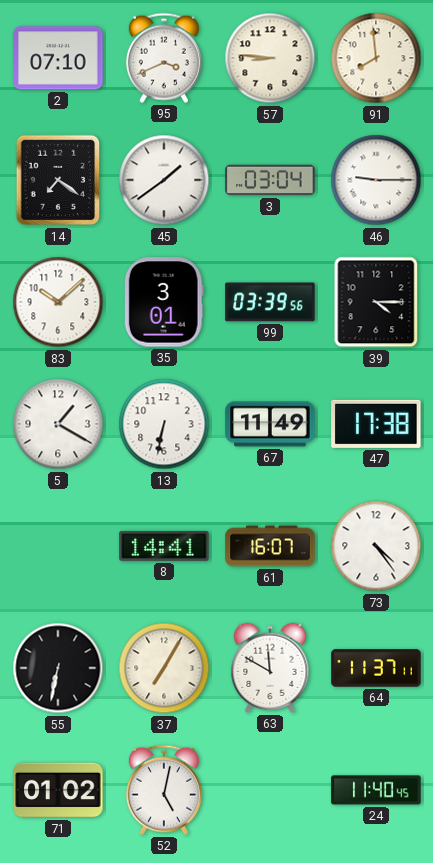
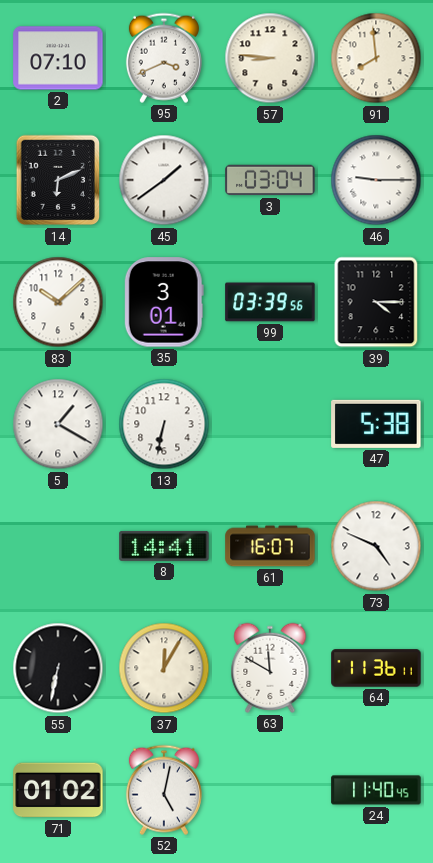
14: 7:21 -> 6:11
67: 11:49 -> none
47: 17:38 -> 5:38
73: 4:24 -> 4:49
37: 7:05 -> 12:05
64: 11:37 -> 11:36
